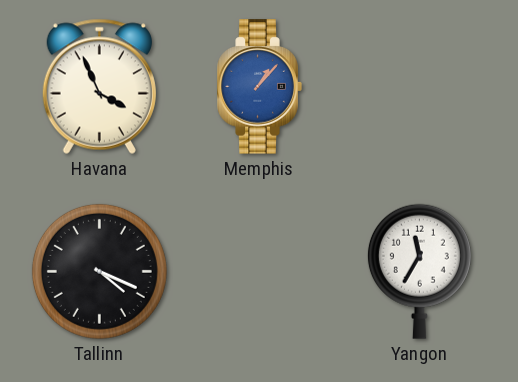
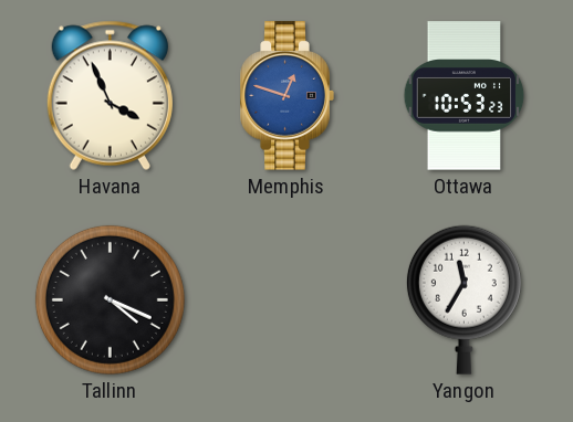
Memphis: 1:07 -> 12:48
Ottawa: none -> 10:53
